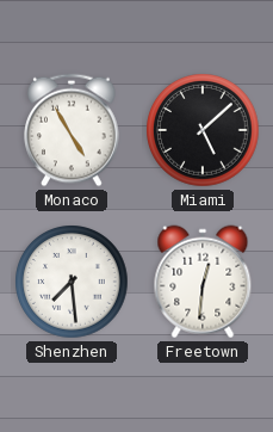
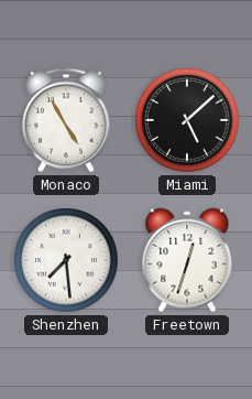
Freetown: 12:31 -> 12:33
